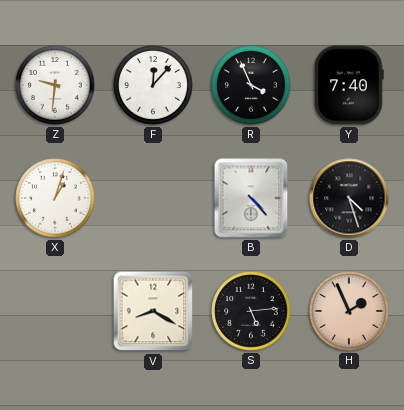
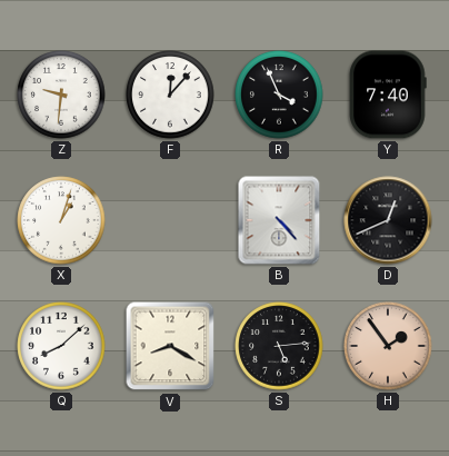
D: 4:27 -> 12:41
Q: none -> 8:08
H: 1:56 -> 1:54
